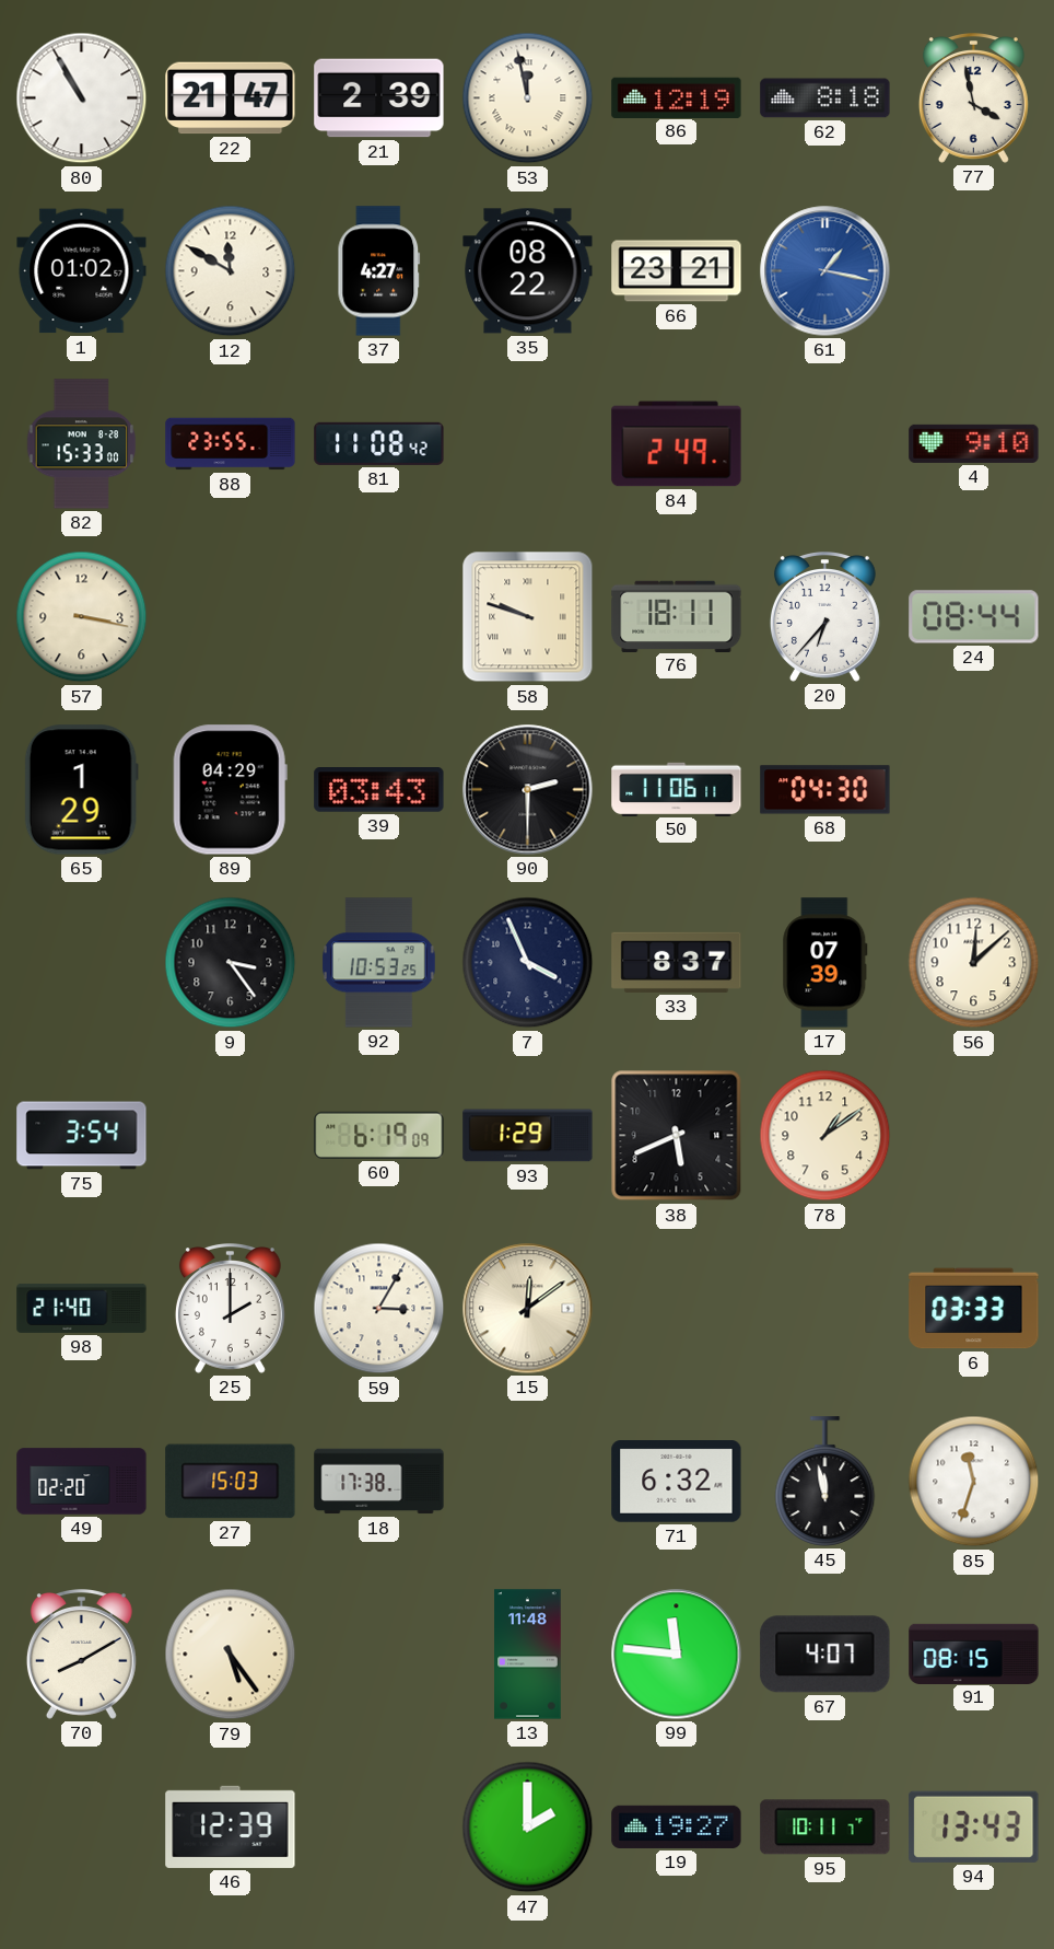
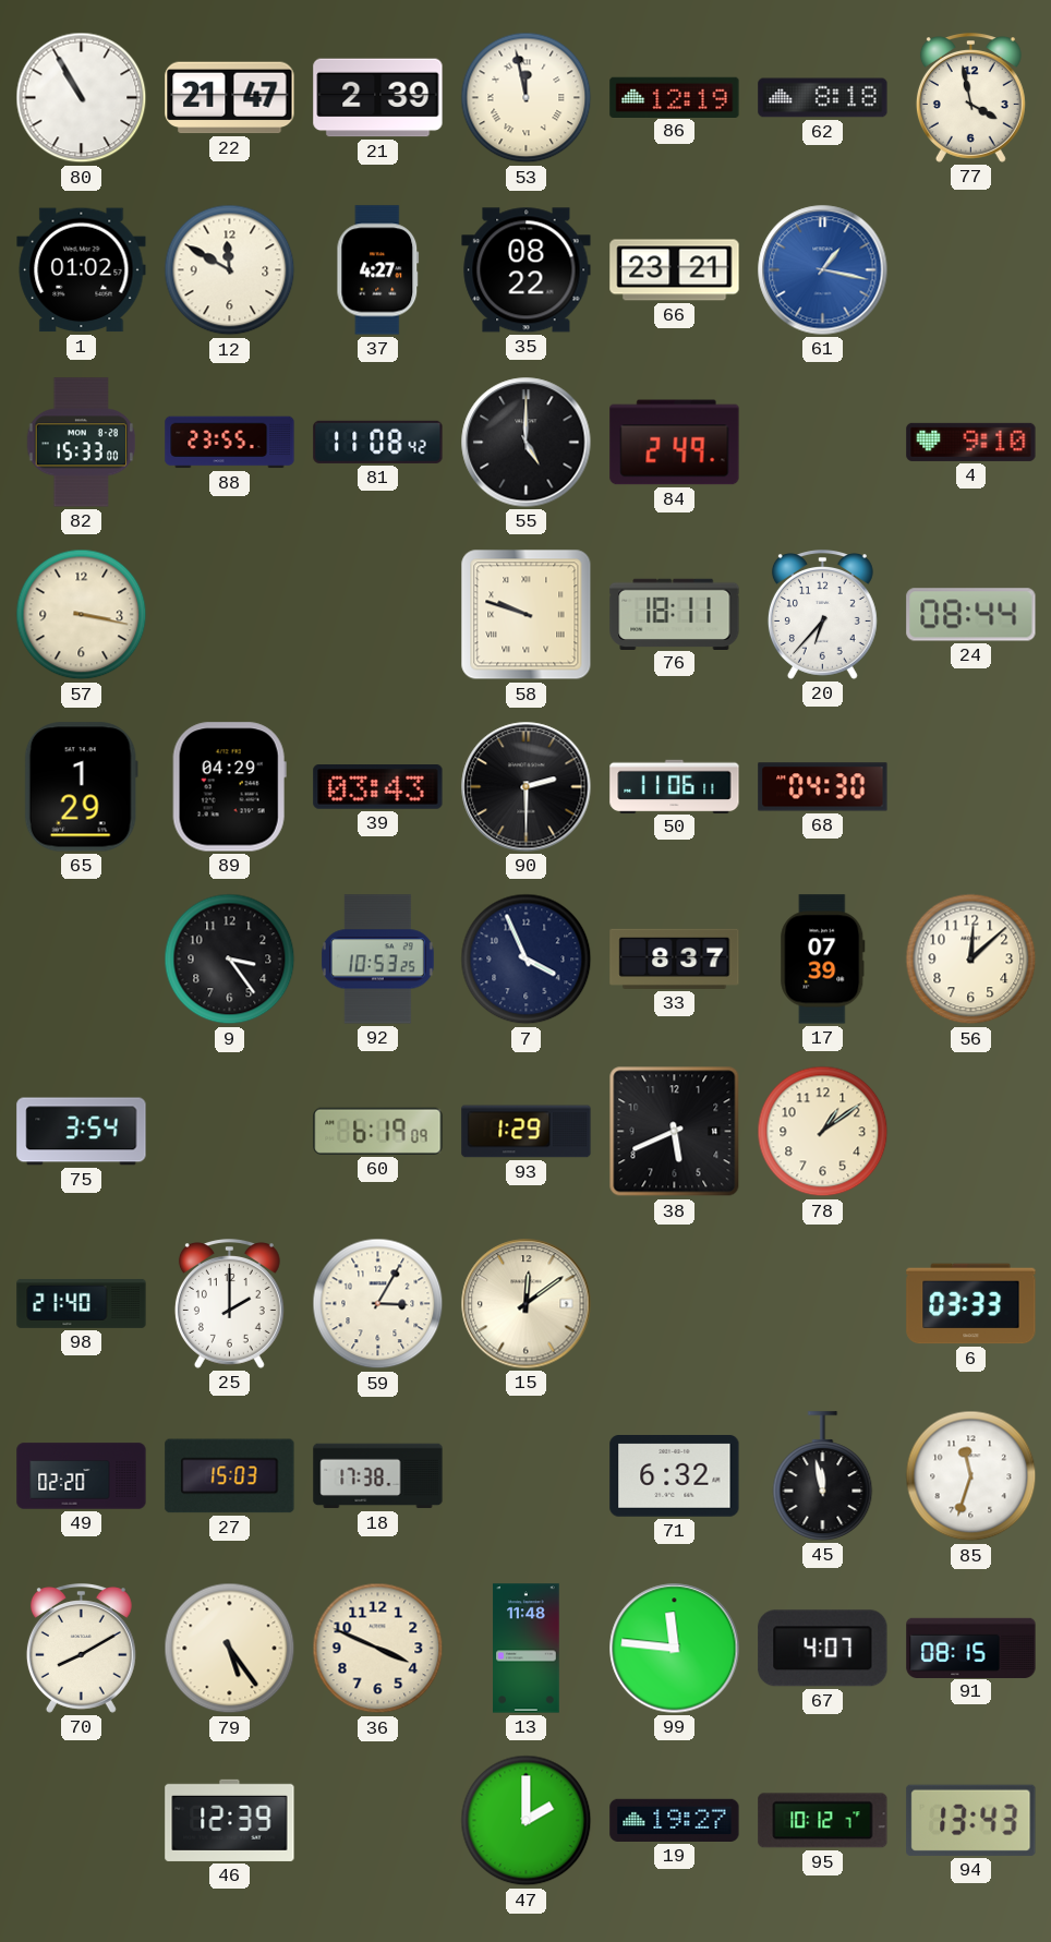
55: none -> 5:00
36: none -> 3:49
95: 10:11 -> 10:12
